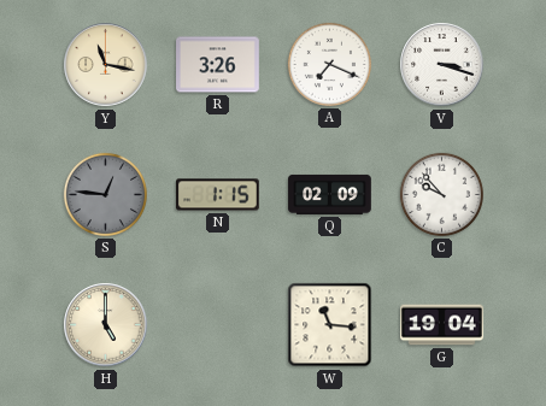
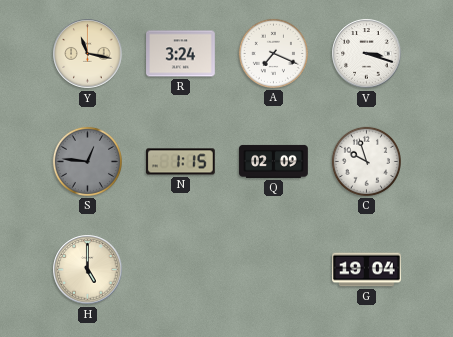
R: 3:26 -> 3:24
C: 9:53 -> 9:57
W: 11:16 -> none
